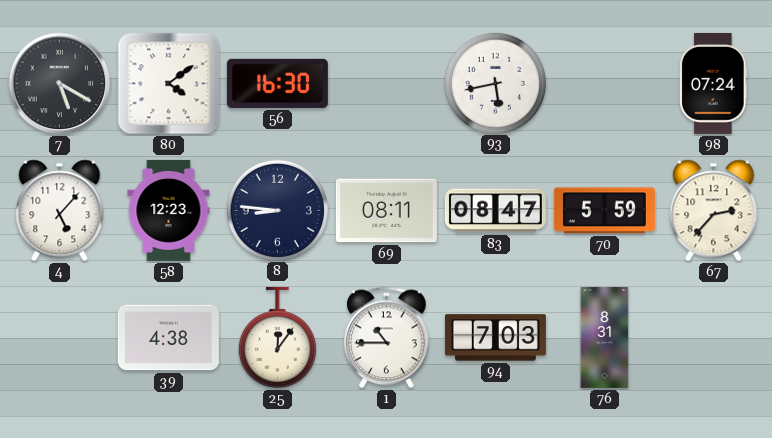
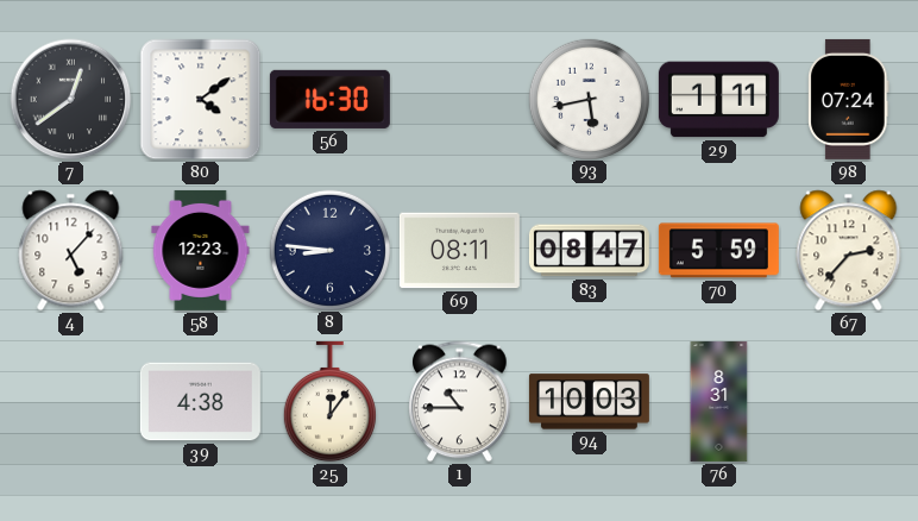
7: 5:20 -> 12:39
29: none -> 1:11
94: 7:03 -> 10:03
